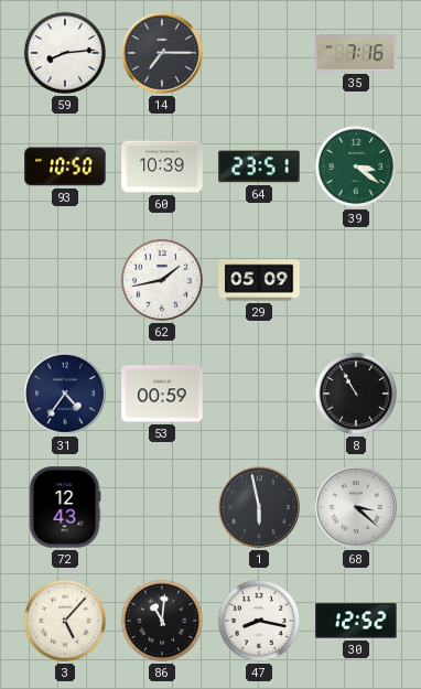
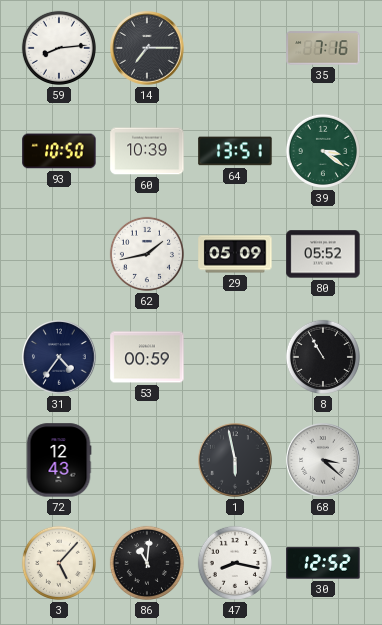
64: 23:51 -> 13:51
80: none -> 05:52
